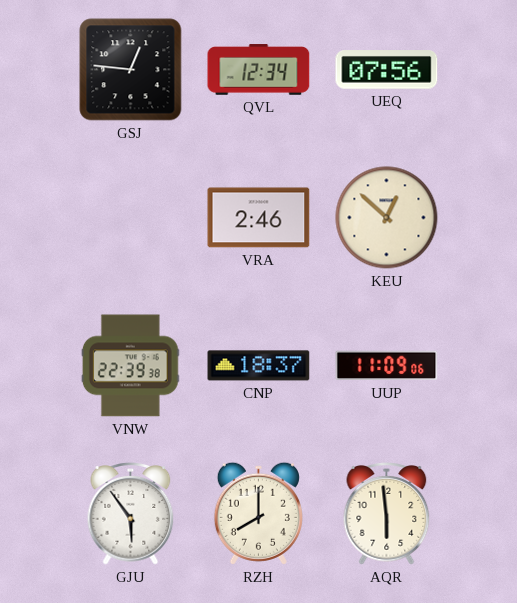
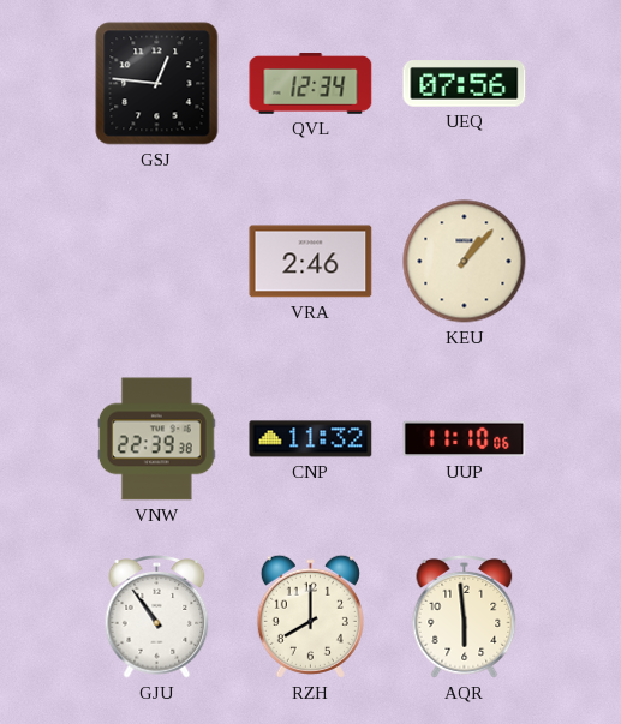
KEU: 12:52 -> 1:07
CNP: 18:37 -> 11:32
UUP: 11:09 -> 11:10
GJU: 5:54 -> 10:54
